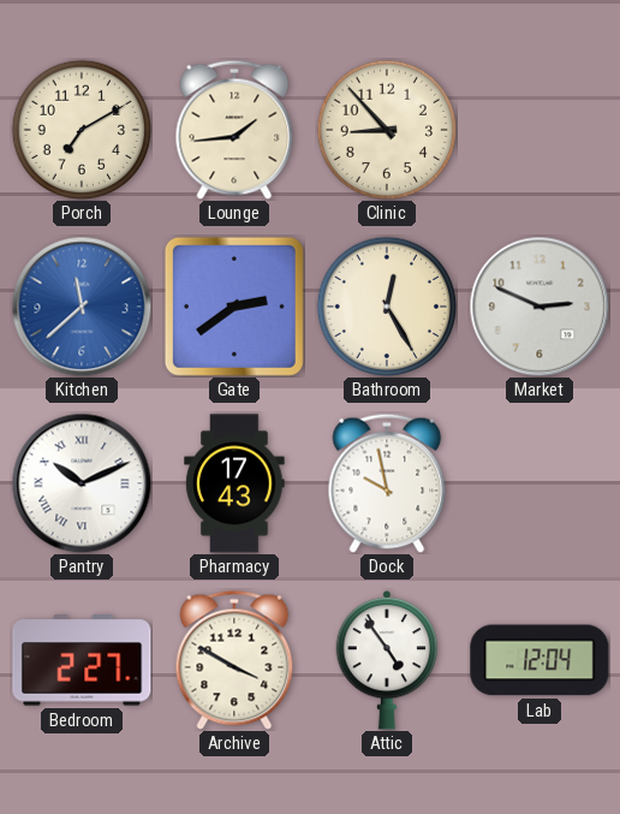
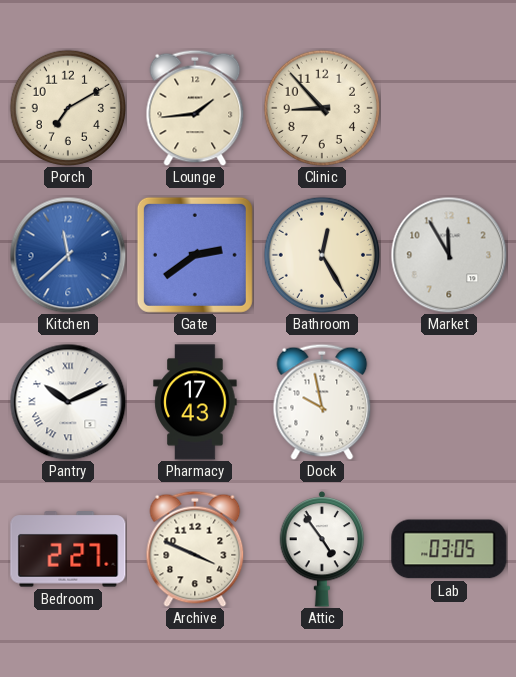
Market: 2:49 -> 11:55
Archive: 3:50 -> 3:49
Lab: 12:04 -> 03:05
